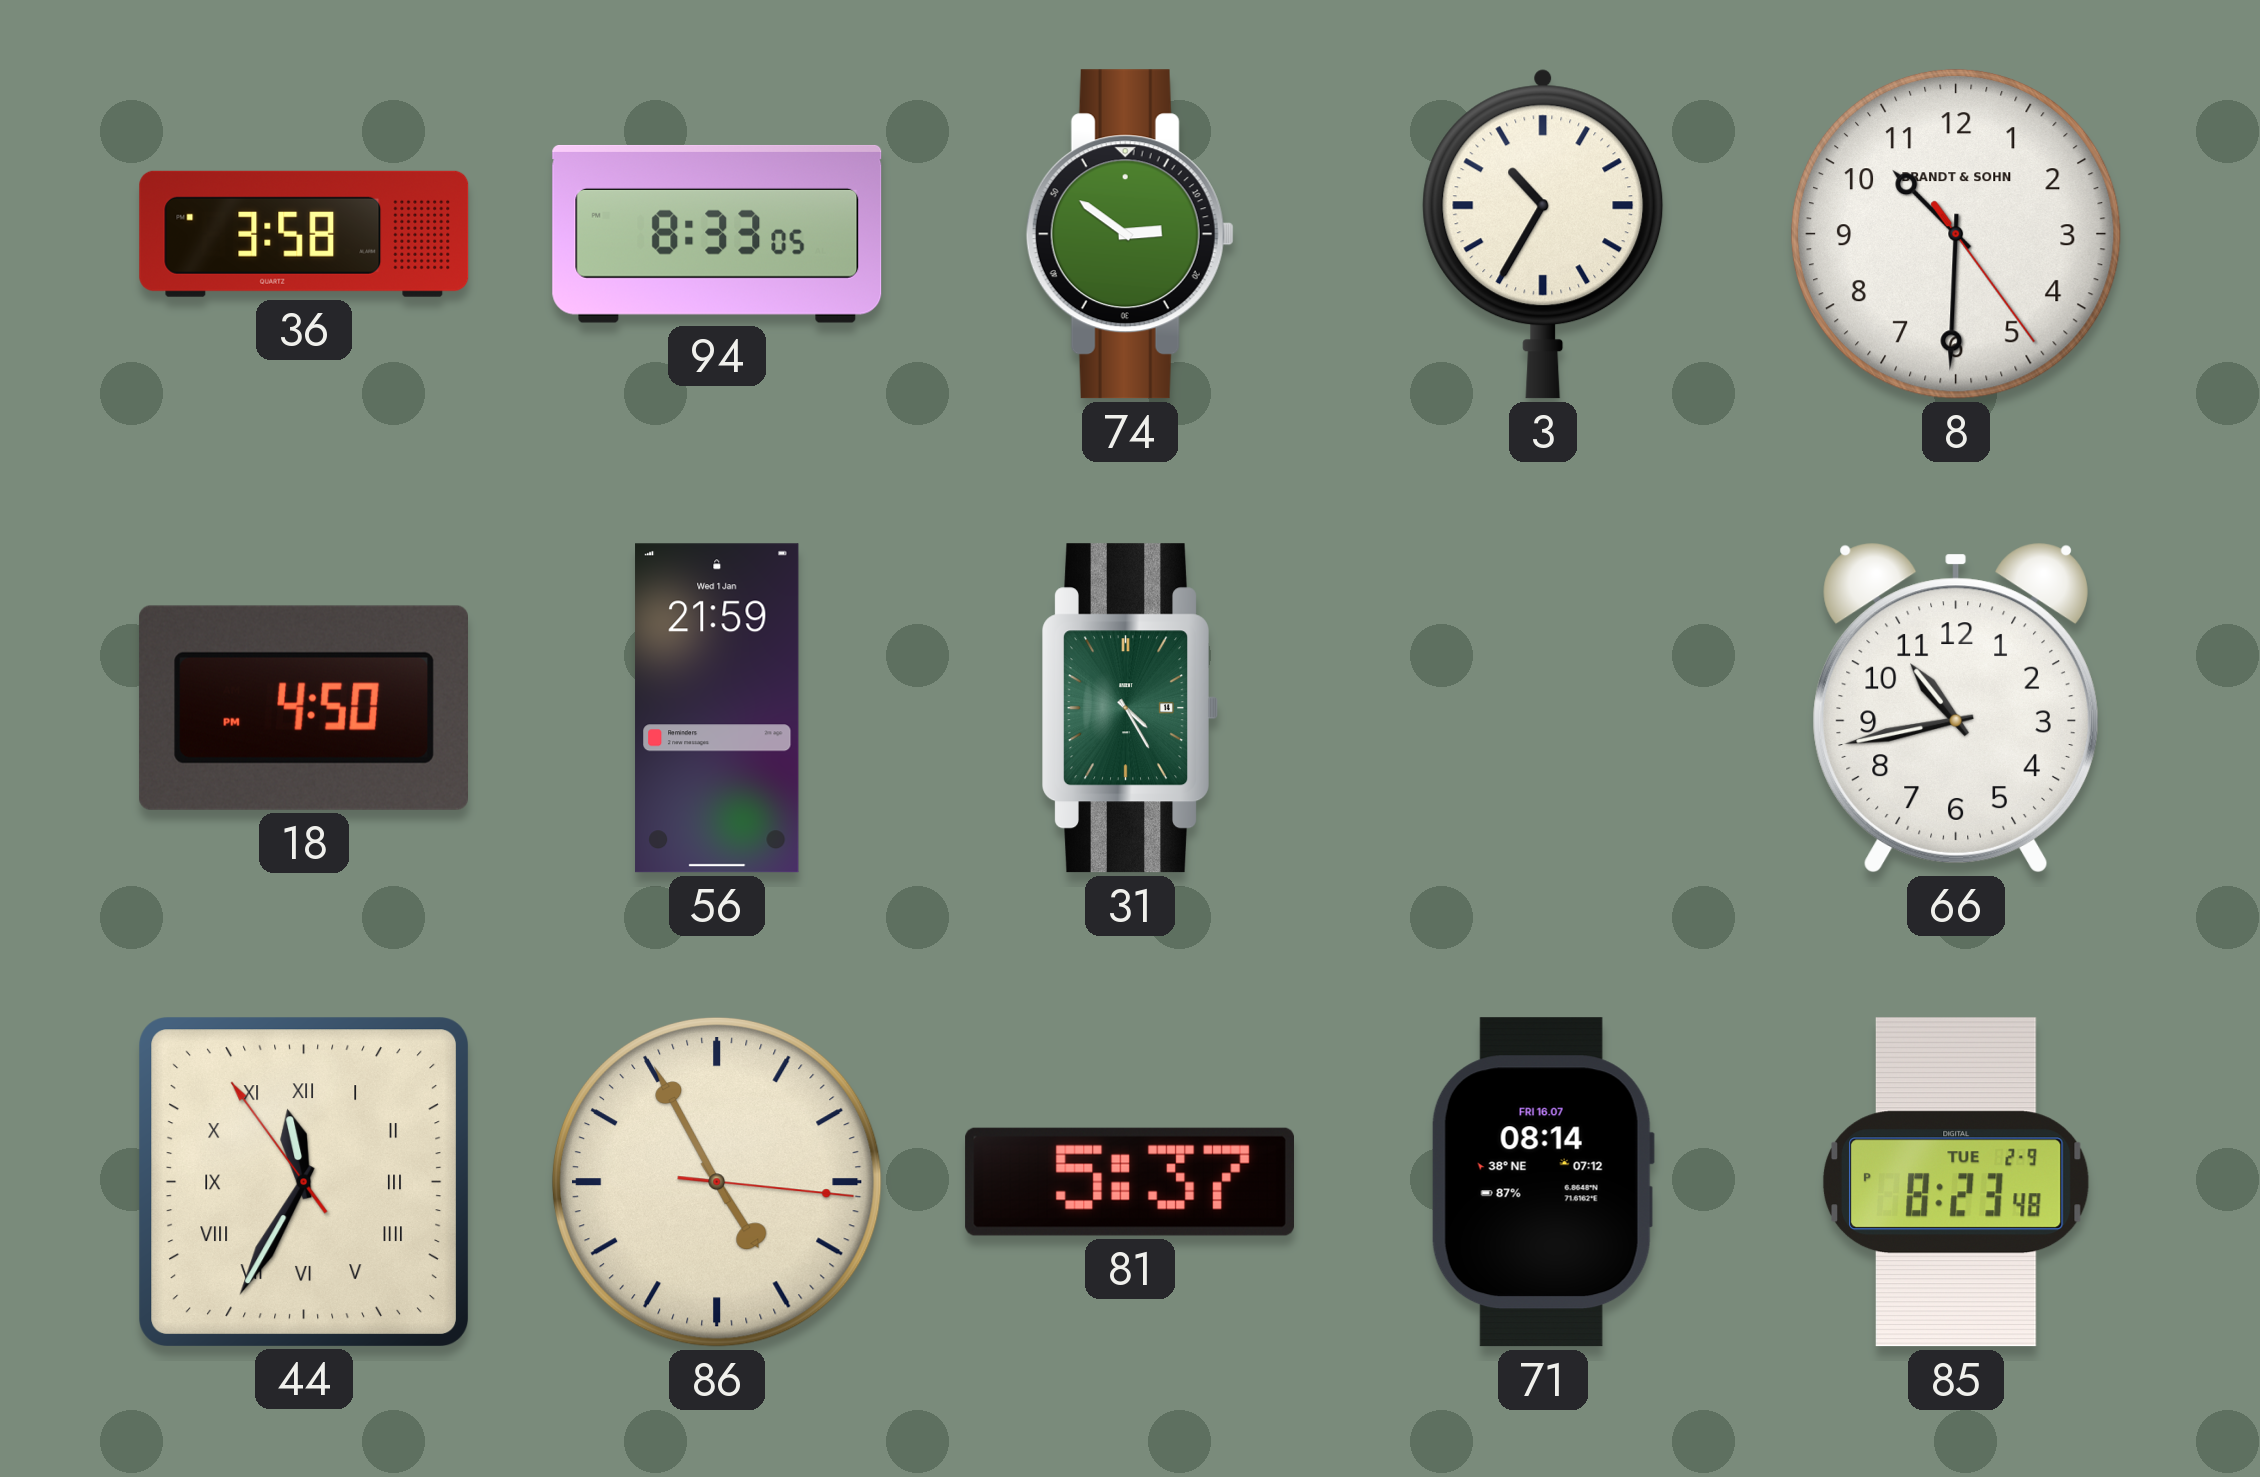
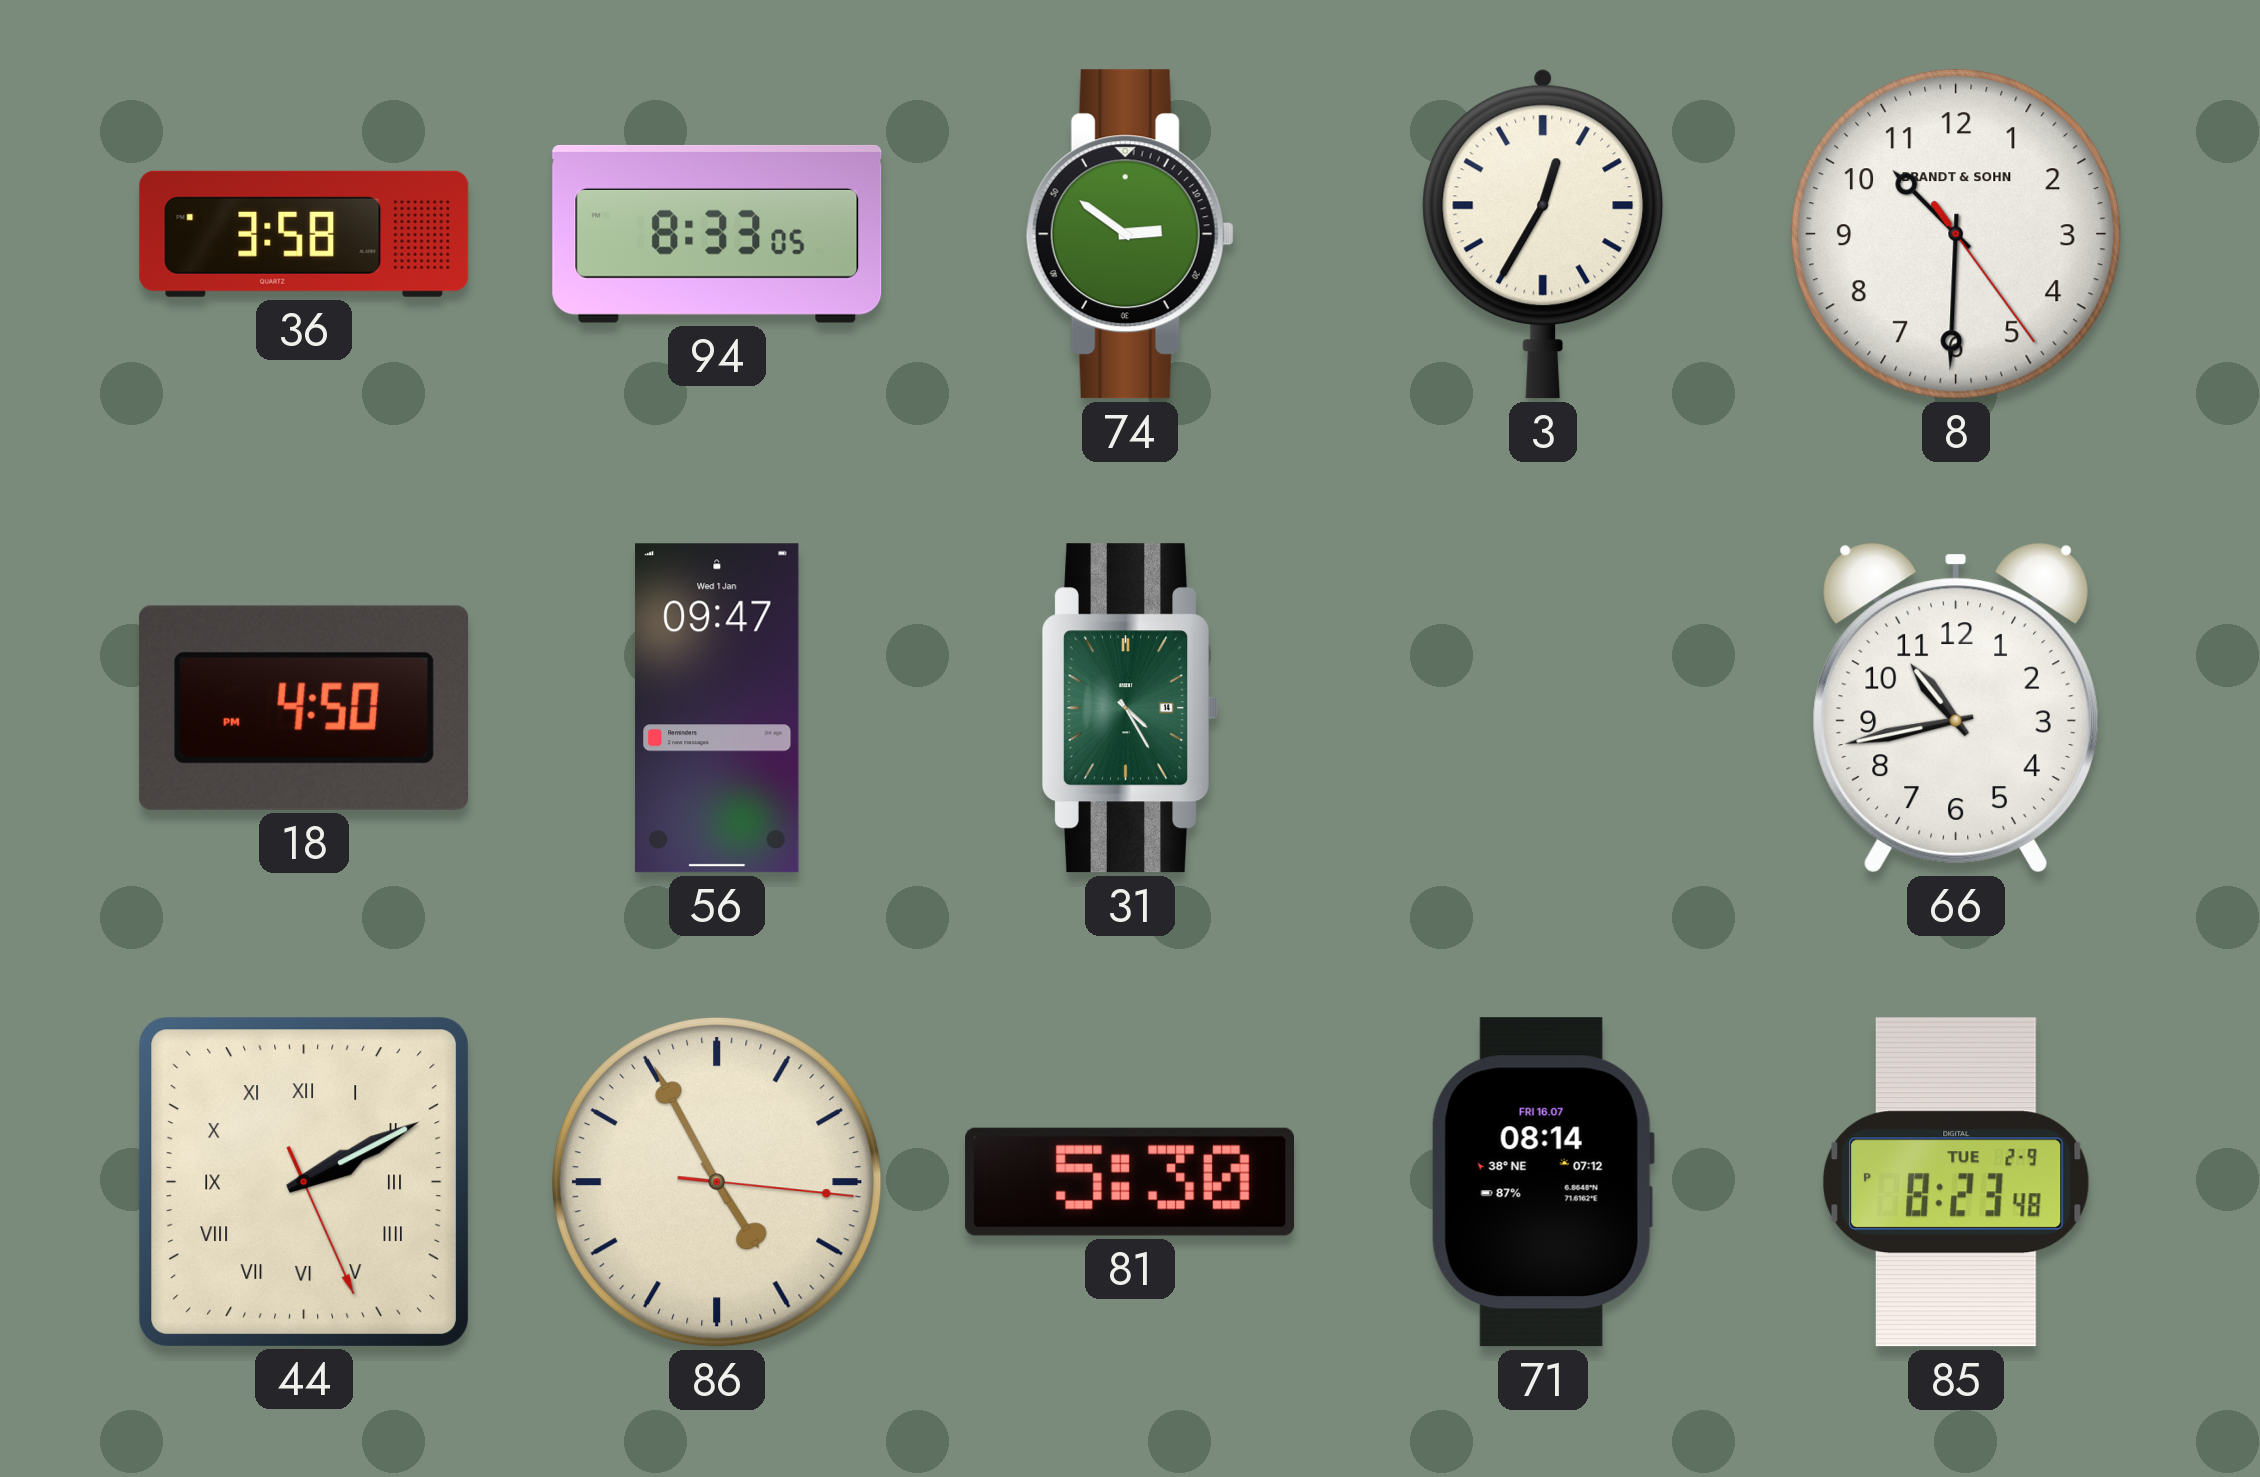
3: 10:35 -> 12:35
56: 21:59 -> 09:47
44: 11:34 -> 2:10
81: 5:37 -> 5:30
